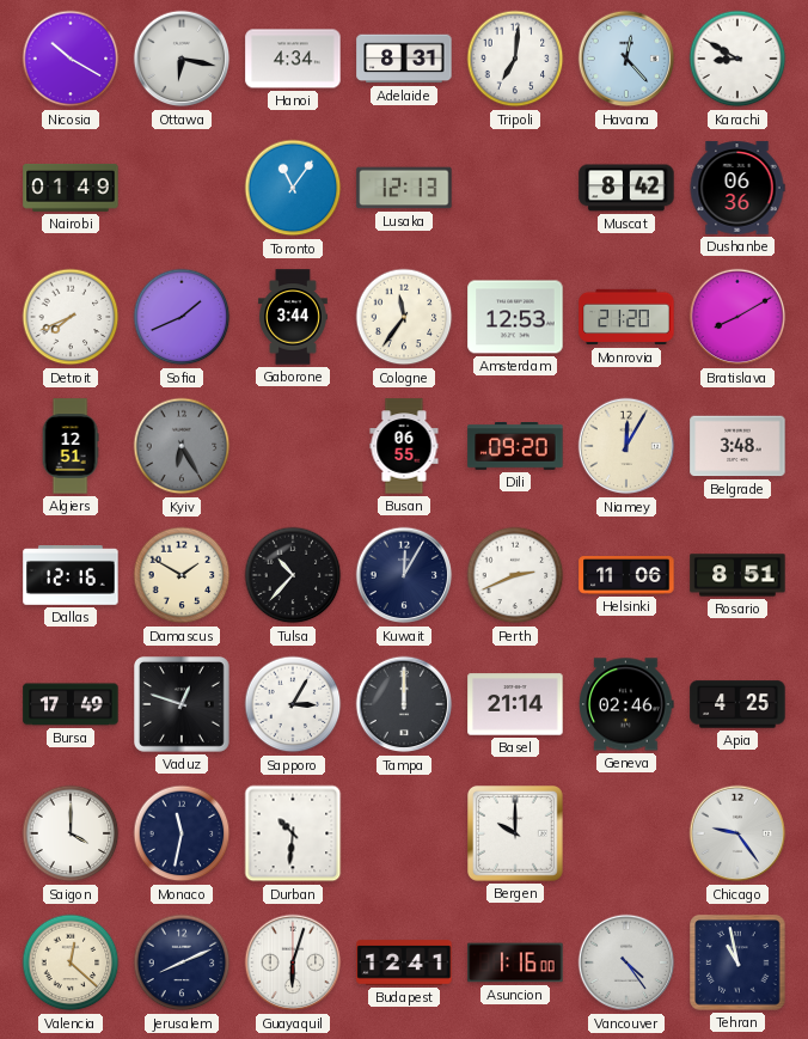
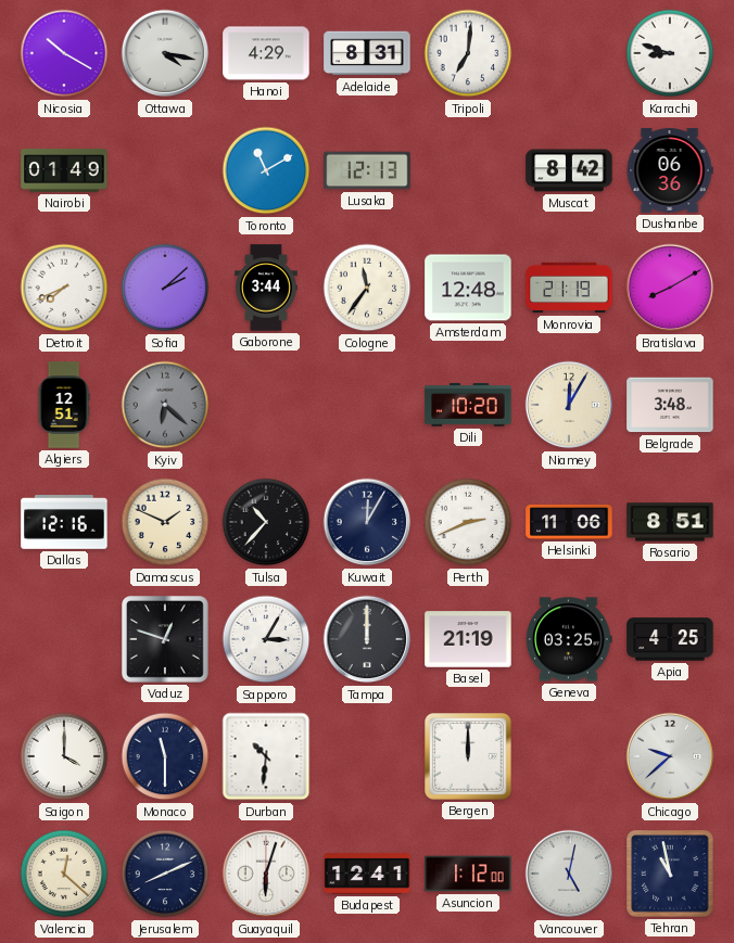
Ottawa: 6:17 -> 4:17
Hanoi: 4:34 -> 4:29
Havana: 12:23 -> none
Karachi: 8:50 -> 8:48
Toronto: 11:06 -> 11:10
Sofia: 1:41 -> 2:08
Amsterdam: 12:53 -> 12:48
Monrovia: 21:20 -> 21:19
Kyiv: 6:25 -> 6:22
Busan: 06:55 -> none
Dili: 09:20 -> 10:20
Damascus: 1:50 -> 1:49
Bursa: 17:49 -> none
Basel: 21:14 -> 21:19
Geneva: 02:46 -> 03:25
Monaco: 11:32 -> 11:30
Bergen: 10:00 -> 12:00
Chicago: 9:24 -> 9:38
Asuncion: 1:16 -> 1:12
Vancouver: 4:24 -> 5:02
